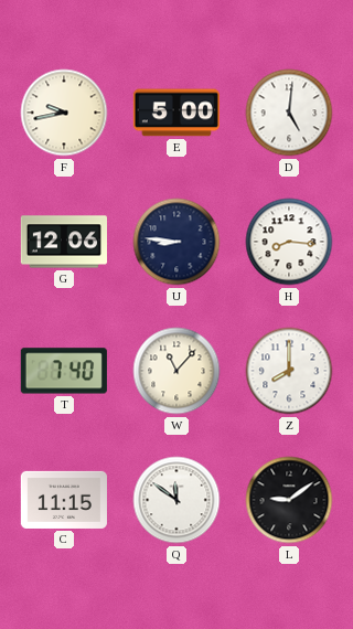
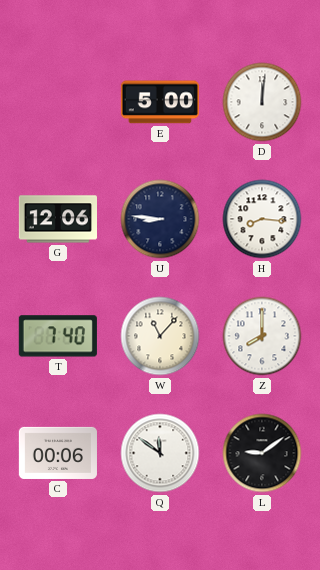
F: 9:43 -> none
D: 5:01 -> 12:01
C: 11:15 -> 00:06
